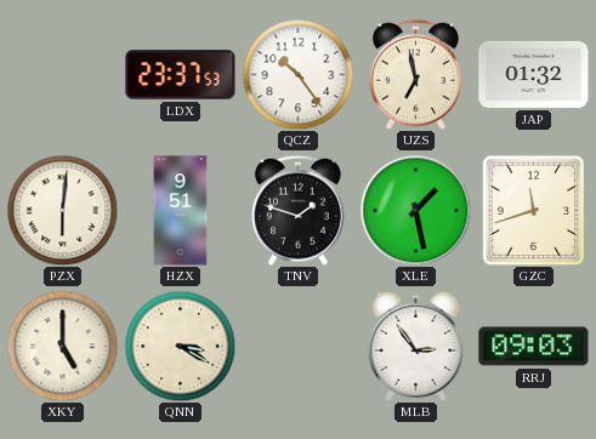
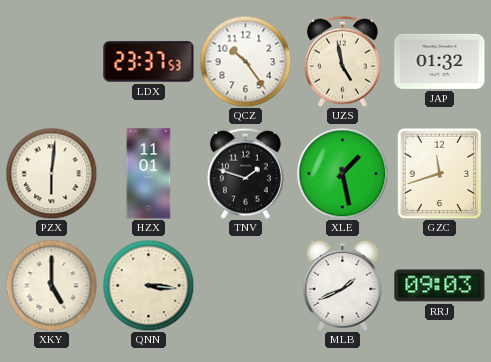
UZS: 6:58 -> 4:58
HZX: 9:51 -> 11:01
QNN: 3:20 -> 3:16
MLB: 2:54 -> 1:41
